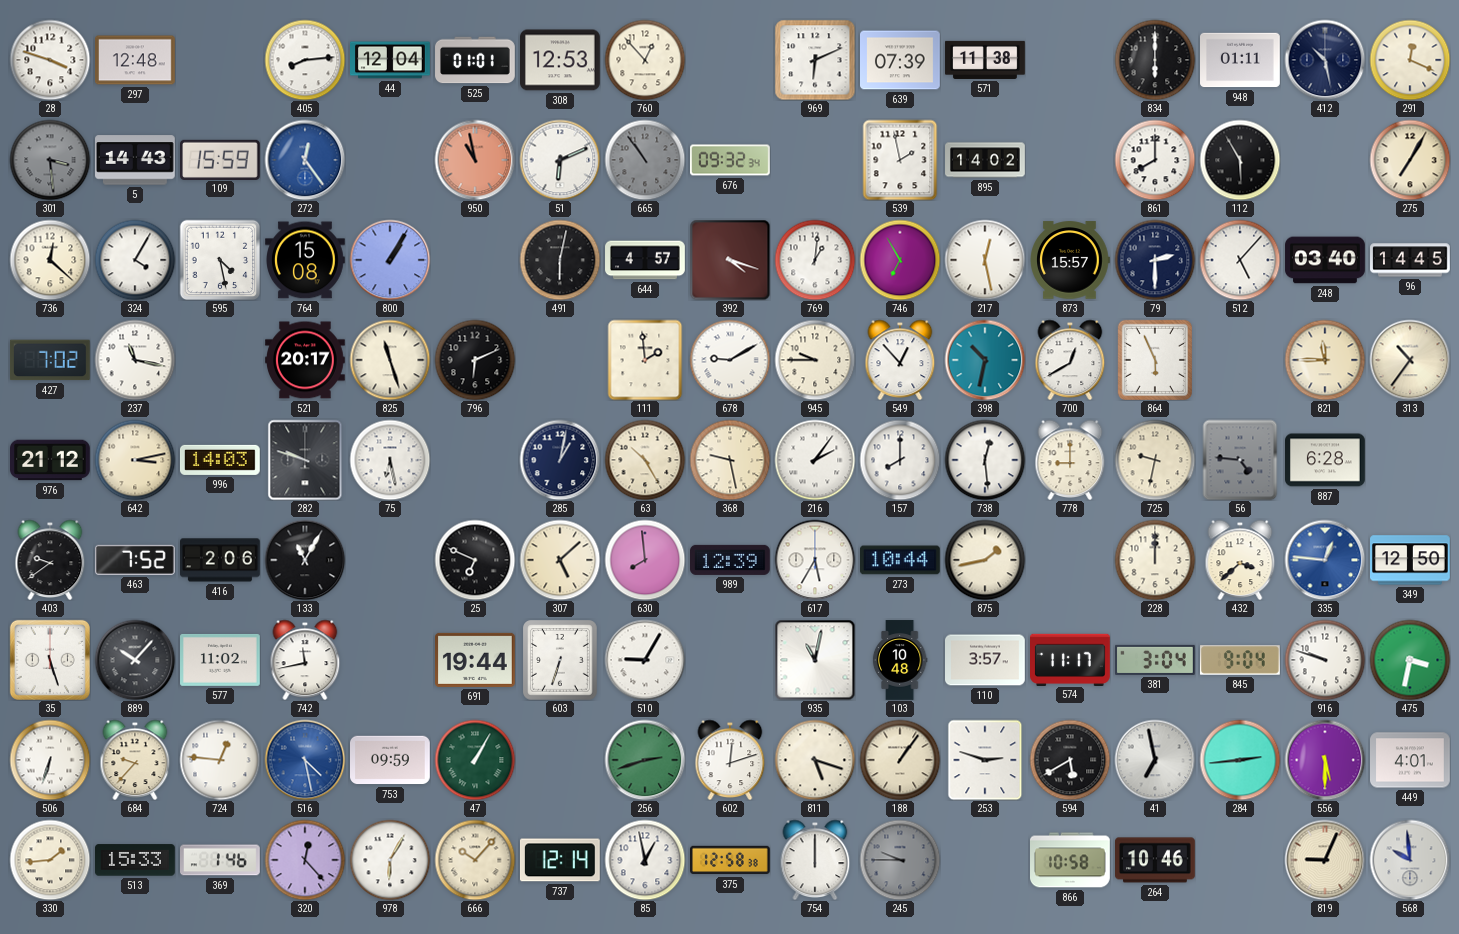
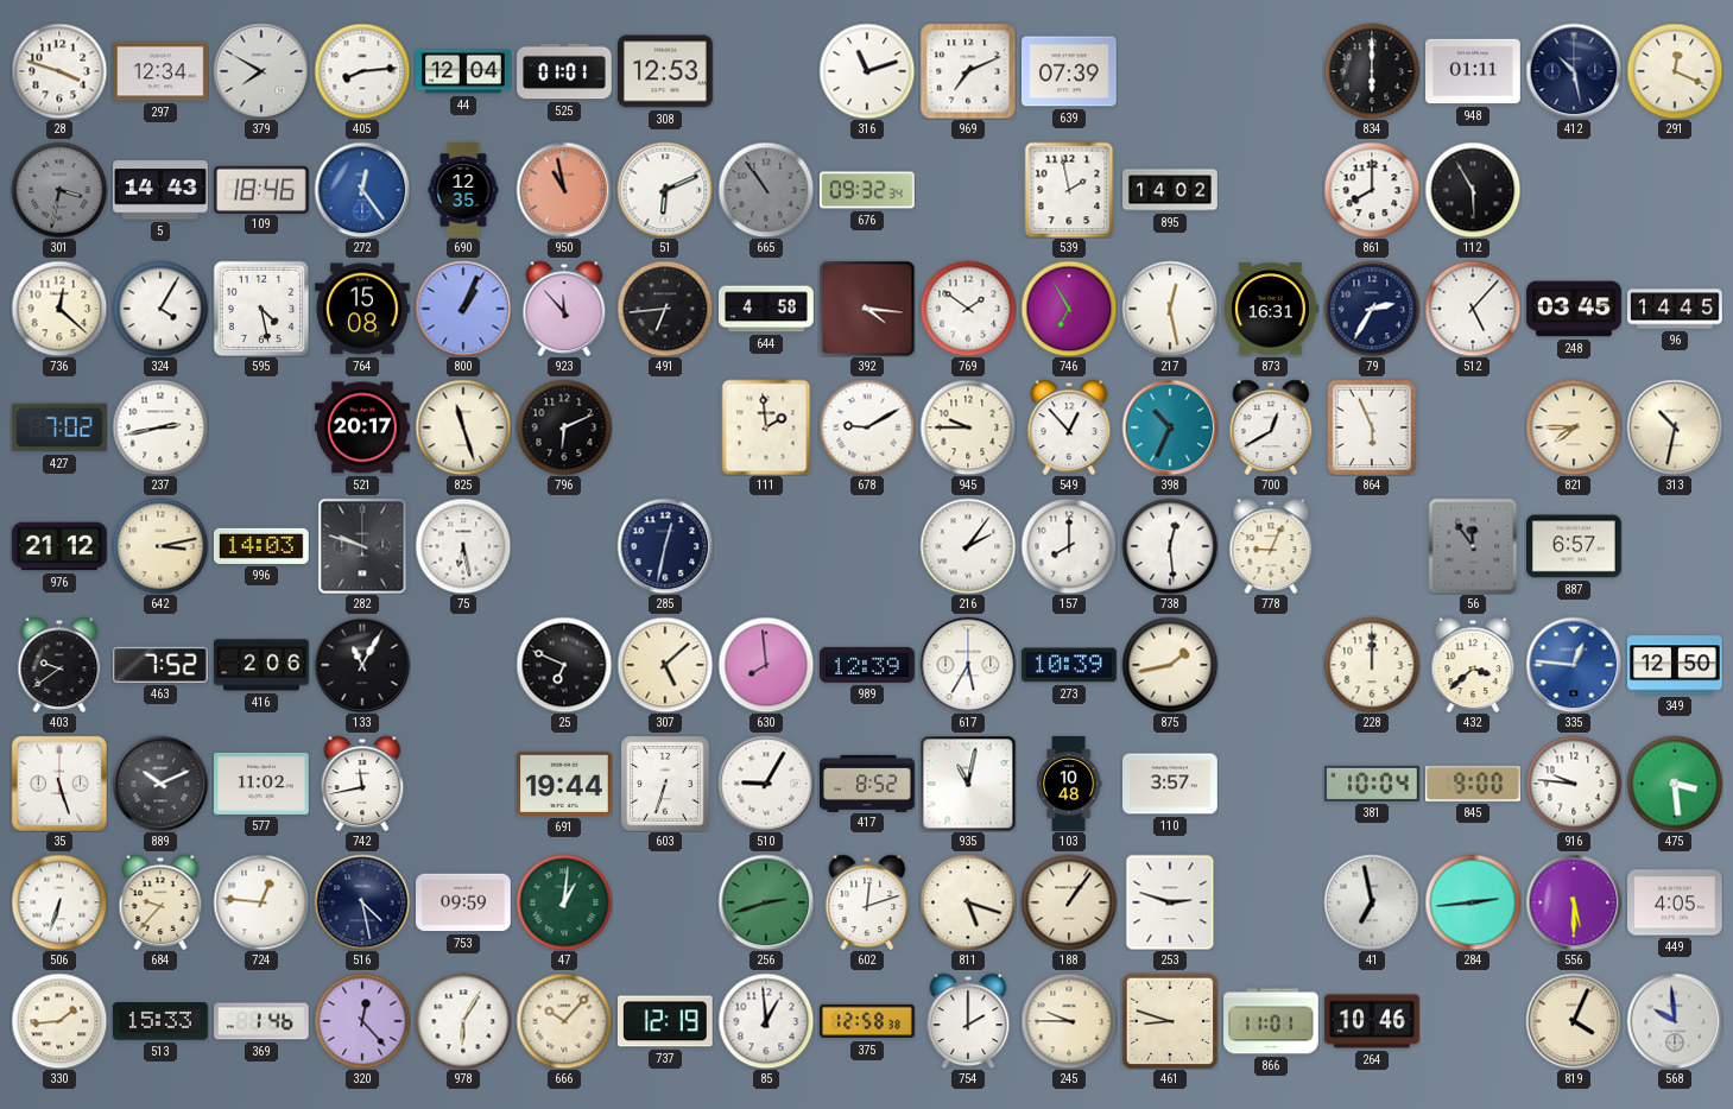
297: 12:48 -> 12:34
379: none -> 7:50
760: 12:53 -> none
316: none -> 11:12
969: 6:11 -> 7:11
571: 11:38 -> none
301: 3:29 -> 3:32
109: 15:59 -> 18:46
690: none -> 12:35
275: 7:05 -> none
800: 1:05 -> 1:04
923: none -> 11:53
491: 6:02 -> 6:44
644: 4:57 -> 4:58
392: 4:18 -> 4:16
769: 1:01 -> 1:51
873: 15:57 -> 16:31
79: 2:30 -> 2:35
248: 03:40 -> 03:45
237: 11:17 -> 2:43
398: 10:32 -> 10:34
821: 11:45 -> 7:45
313: 10:36 -> 10:32
285: 1:02 -> 12:32
63: 10:25 -> none
368: 9:28 -> none
778: 9:00 -> 9:04
725: 9:32 -> none
56: 4:46 -> 11:54
887: 6:28 -> 6:57
273: 10:44 -> 10:39
889: 10:07 -> 10:11
417: none -> 8:52
574: 11:17 -> none
381: 3:04 -> 10:04
845: 9:04 -> 9:00
916: 9:48 -> 9:46
475: 3:32 -> 3:29
516 dial: blue -> navy
47: 1:05 -> 1:01
594: 5:40 -> none
449: 4:01 -> 4:05
737: 12:14 -> 12:19
85: 12:58 -> 12:59
754: 12:00 -> 2:00
245 dial: grey -> cream
461: none -> 8:48
866: 10:58 -> 11:01
819: 9:04 -> 4:04
